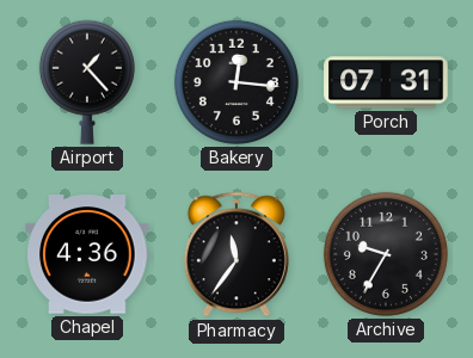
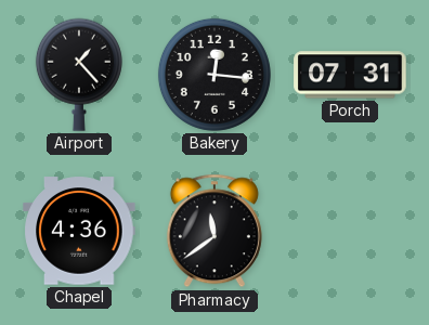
Pharmacy: 11:36 -> 11:39
Archive: 9:35 -> none
